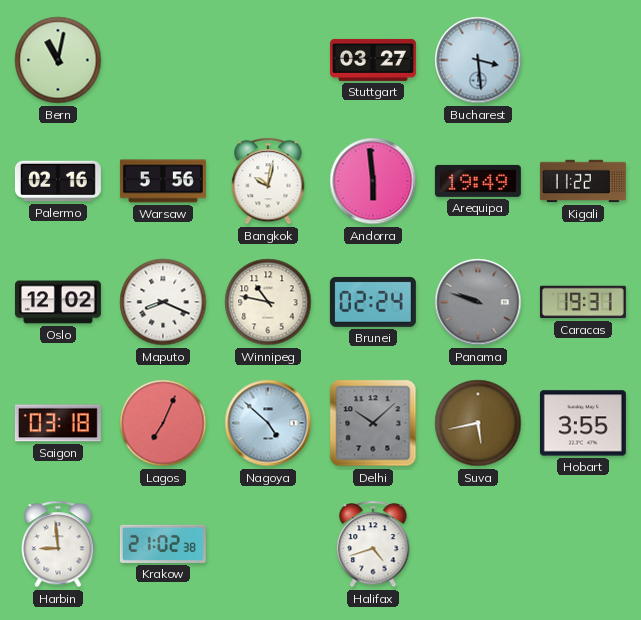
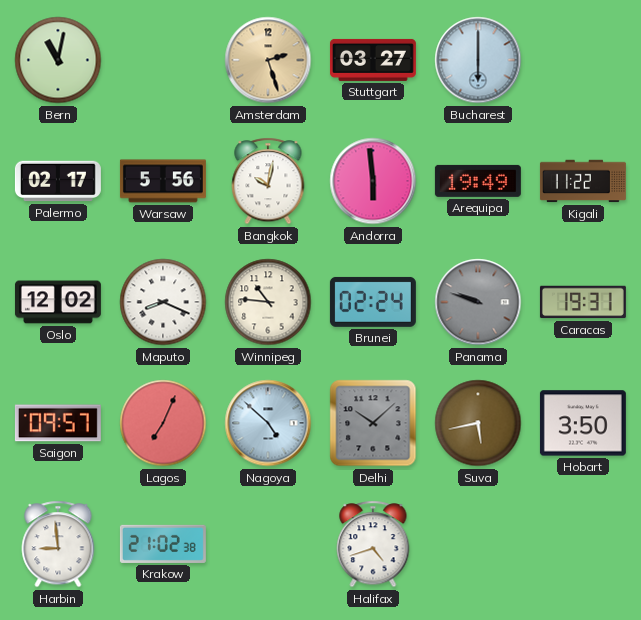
Amsterdam: none -> 2:27
Bucharest: 3:29 -> 6:00
Palermo: 02:16 -> 02:17
Winnipeg: 10:47 -> 10:46
Saigon: 03:18 -> 09:57
Hobart: 3:55 -> 3:50
